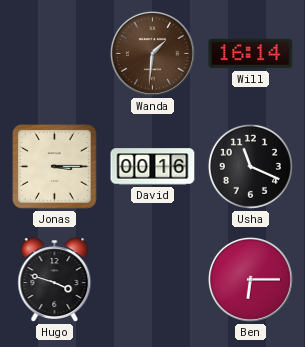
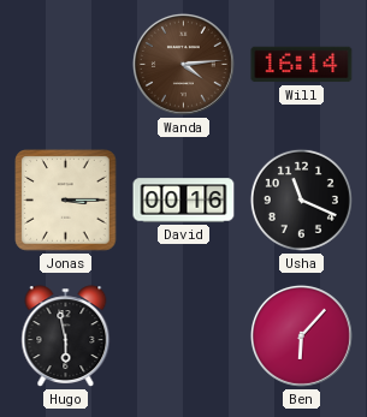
Wanda: 1:31 -> 4:14
Hugo: 3:48 -> 5:58
Ben: 6:15 -> 6:07
